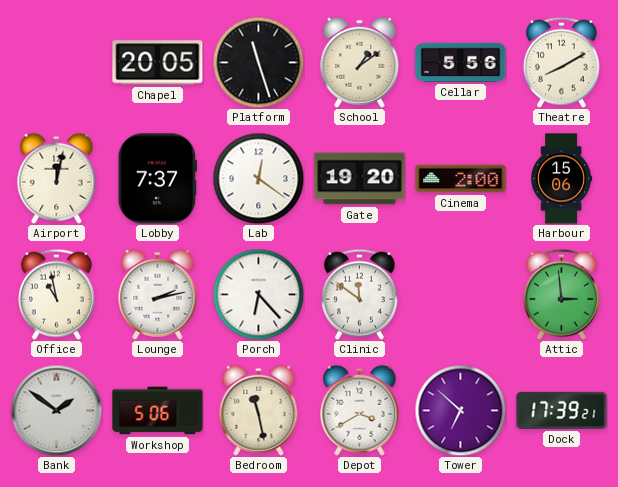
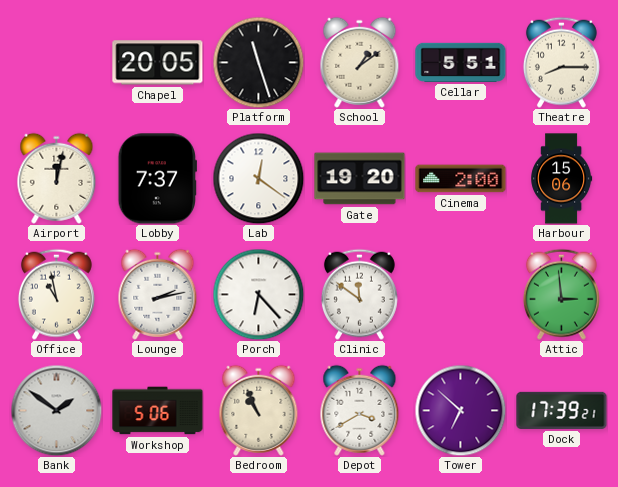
Cellar: 5:56 -> 5:51
Theatre: 8:10 -> 8:15
Bedroom: 11:28 -> 10:56
